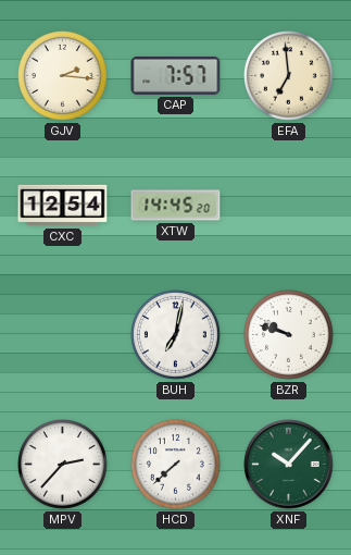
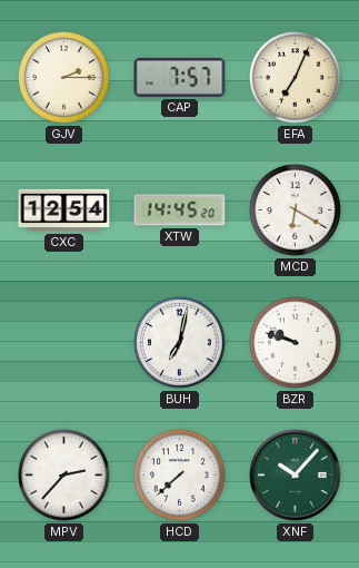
GJV: 2:16 -> 2:15
EFA: 6:59 -> 7:04
MCD: none -> 6:20
